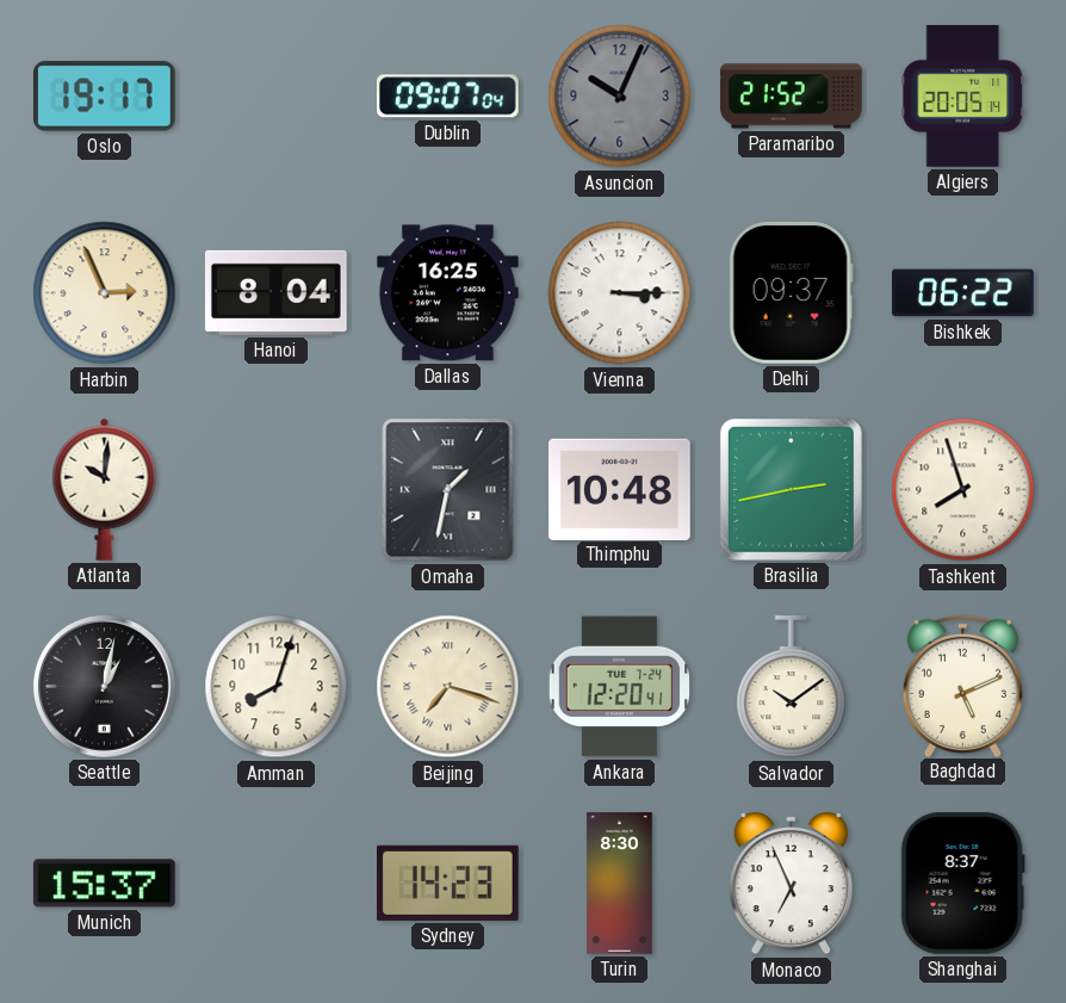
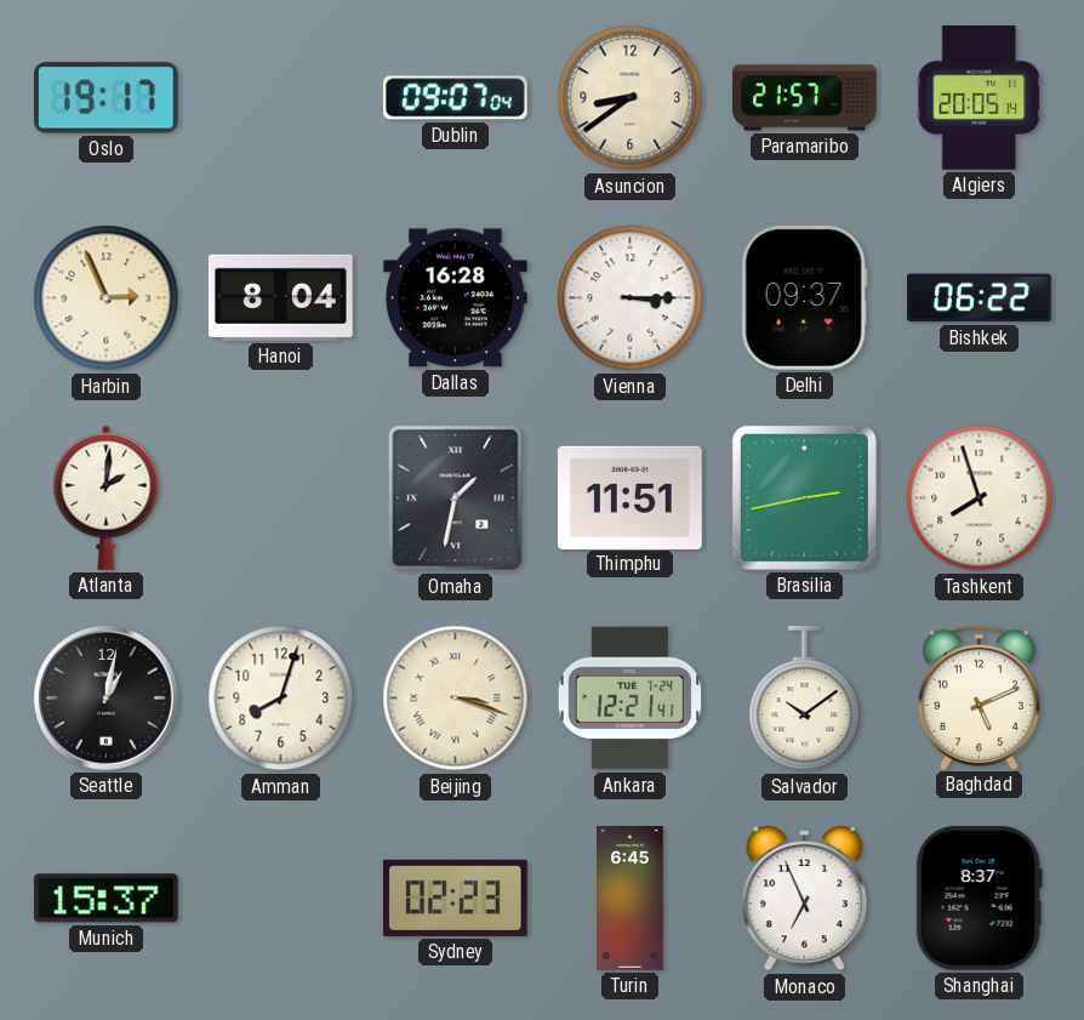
Asuncion: 10:04 -> 8:39
Asuncion dial: grey -> cream
Paramaribo: 21:52 -> 21:57
Dallas: 16:25 -> 16:28
Atlanta: 10:01 -> 2:01
Thimphu: 10:48 -> 11:51
Beijing: 7:18 -> 3:18
Ankara: 12:20 -> 12:21
Sydney: 14:23 -> 02:23
Turin: 8:30 -> 6:45
